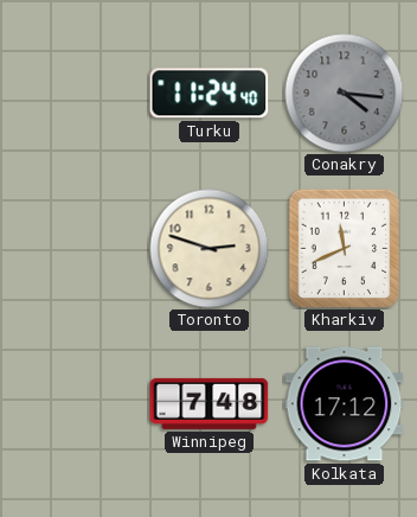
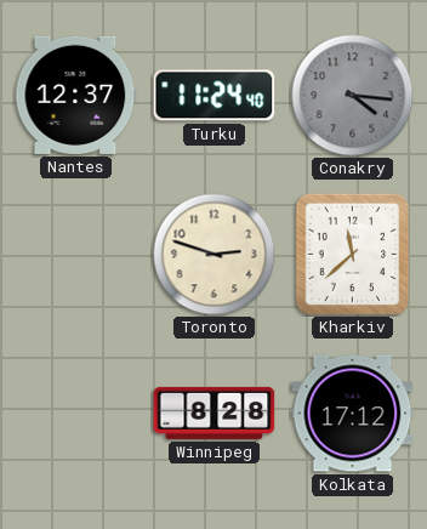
Nantes: none -> 12:37
Kharkiv: 11:41 -> 11:38
Winnipeg: 7:48 -> 8:28
